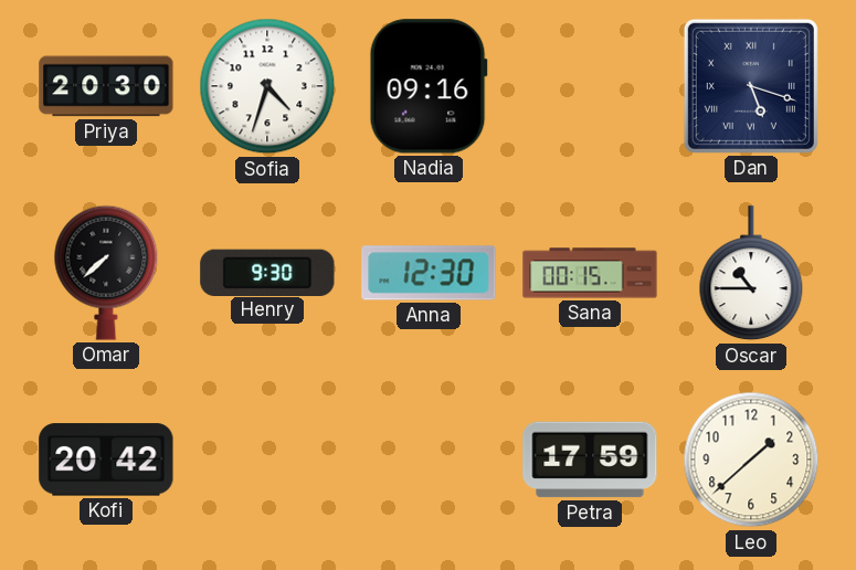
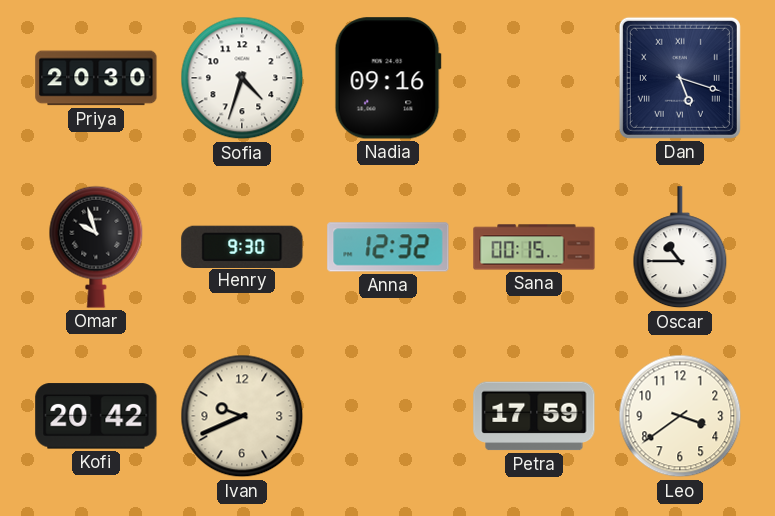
Omar: 7:38 -> 9:57
Anna: 12:30 -> 12:32
Ivan: none -> 9:41
Leo: 1:38 -> 3:39
